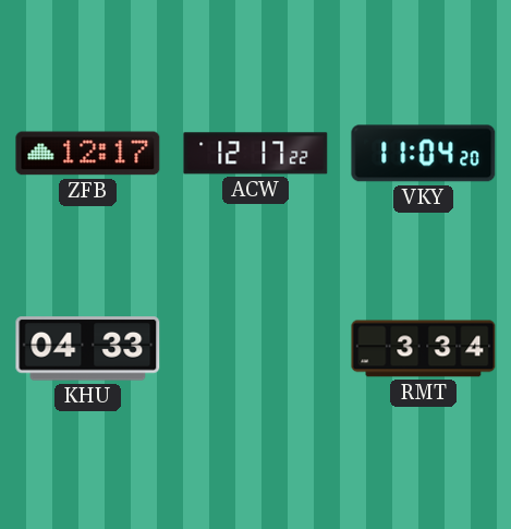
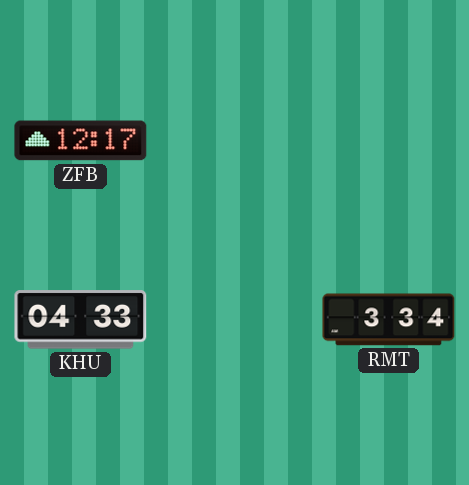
ACW: 12:17 -> none
VKY: 11:04 -> none
